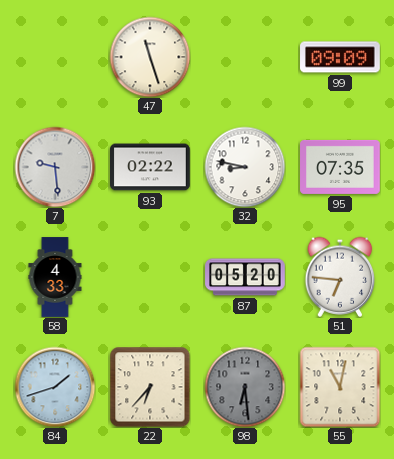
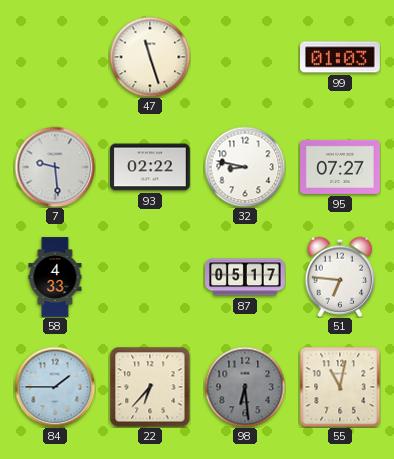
99: 09:09 -> 01:03
95: 07:35 -> 07:27
87: 05:20 -> 05:17
84: 1:42 -> 1:45
